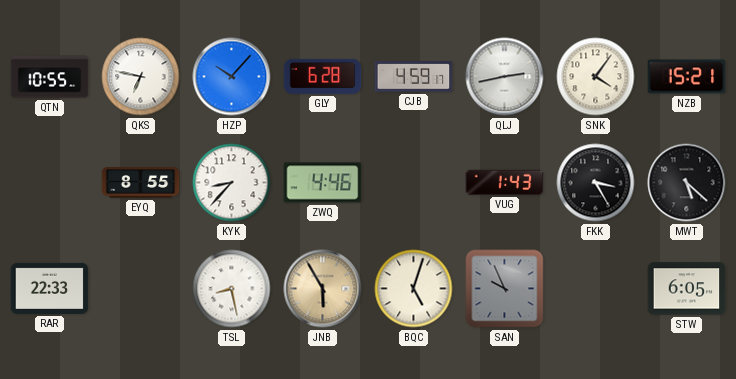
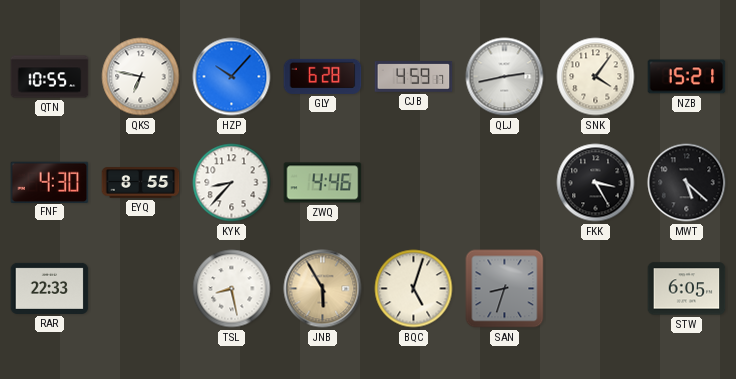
FNF: none -> 4:30
VUG: 1:43 -> none
SAN: 9:56 -> 8:33
